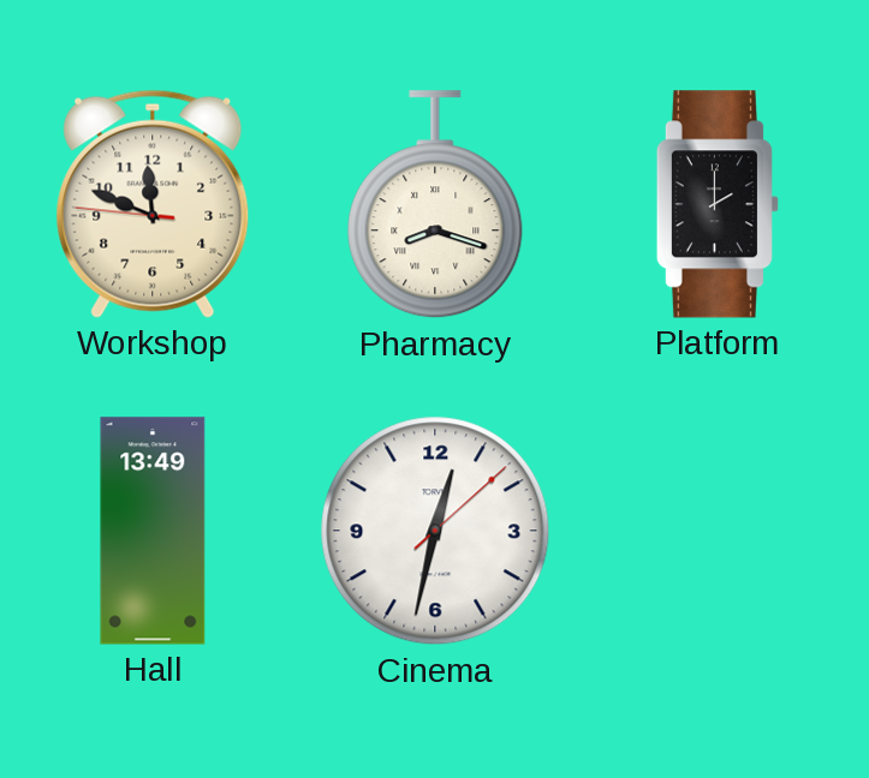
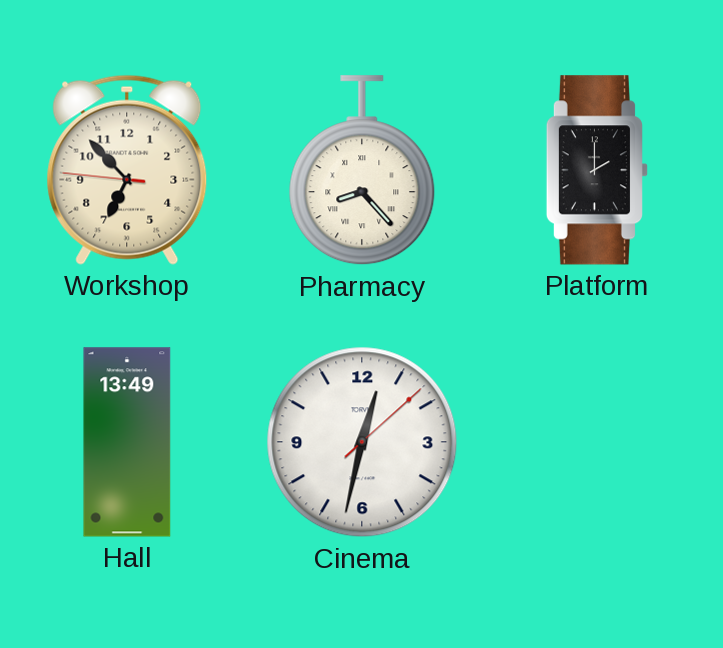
Workshop: 11:48 -> 6:52
Pharmacy: 8:18 -> 8:23
